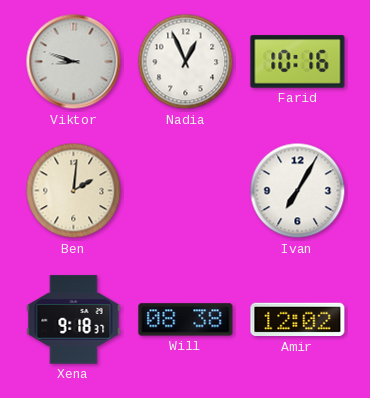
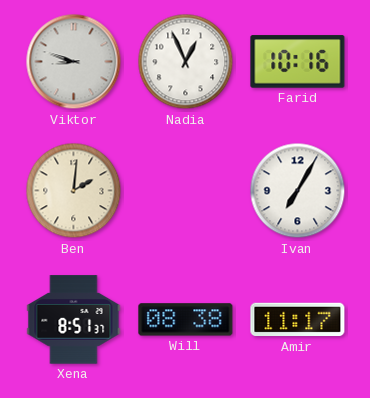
Xena: 9:18 -> 8:51
Amir: 12:02 -> 11:17
